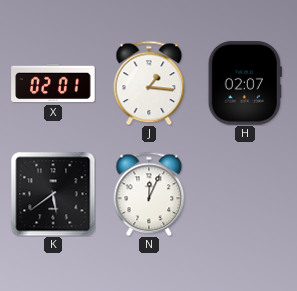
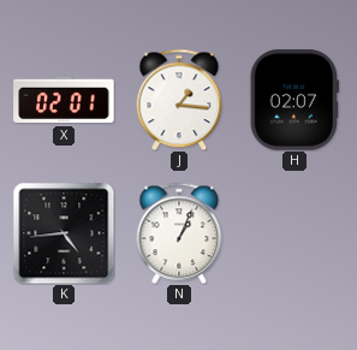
K: 5:39 -> 4:44
N: 12:04 -> 1:04
